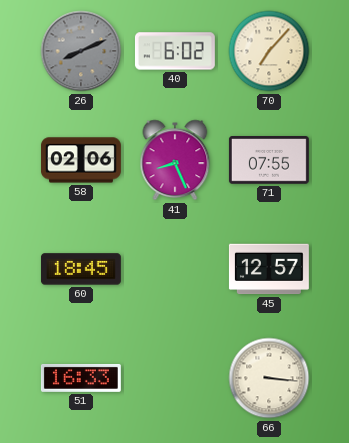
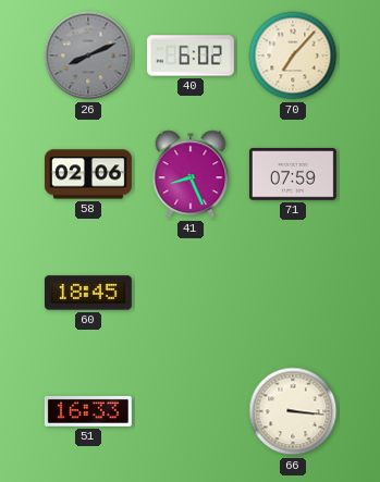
71: 07:55 -> 07:59
45: 12:57 -> none
